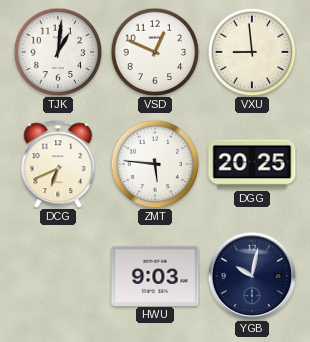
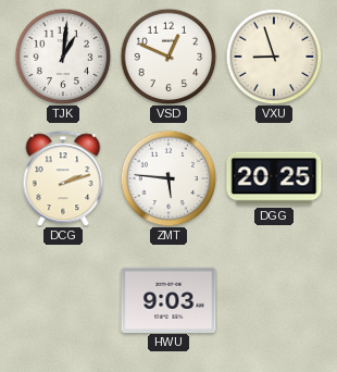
VXU: 8:59 -> 8:57
DCG: 6:41 -> 2:12
YGB: 10:02 -> none
